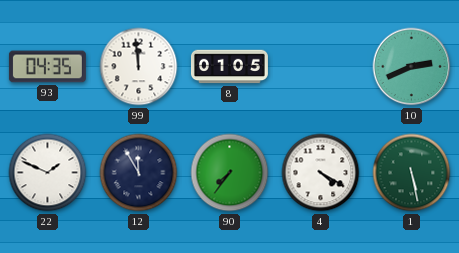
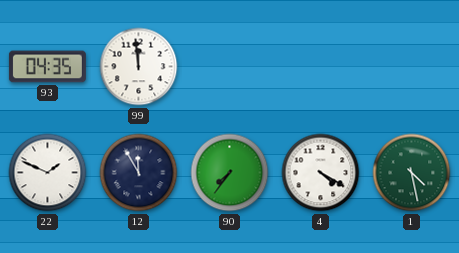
8: 01:05 -> none
10: 2:41 -> none
1: 5:28 -> 4:28
